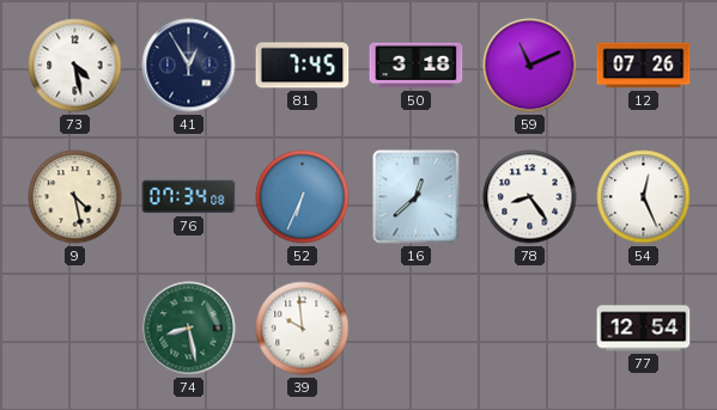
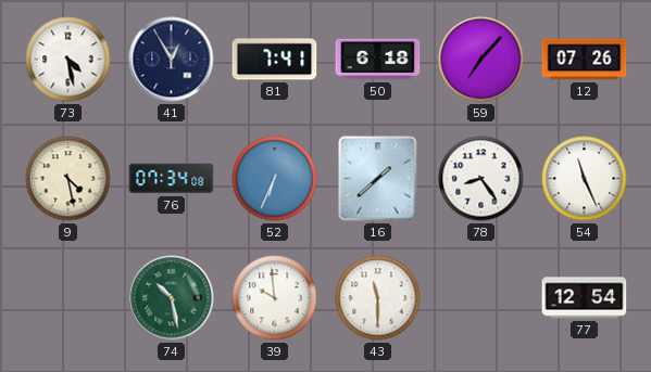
81: 7:45 -> 7:41
50: 3:18 -> 6:18
59: 11:11 -> 7:07
16: 12:38 -> 1:38
54: 12:26 -> 11:26
74: 8:28 -> 10:28
43: none -> 11:30
